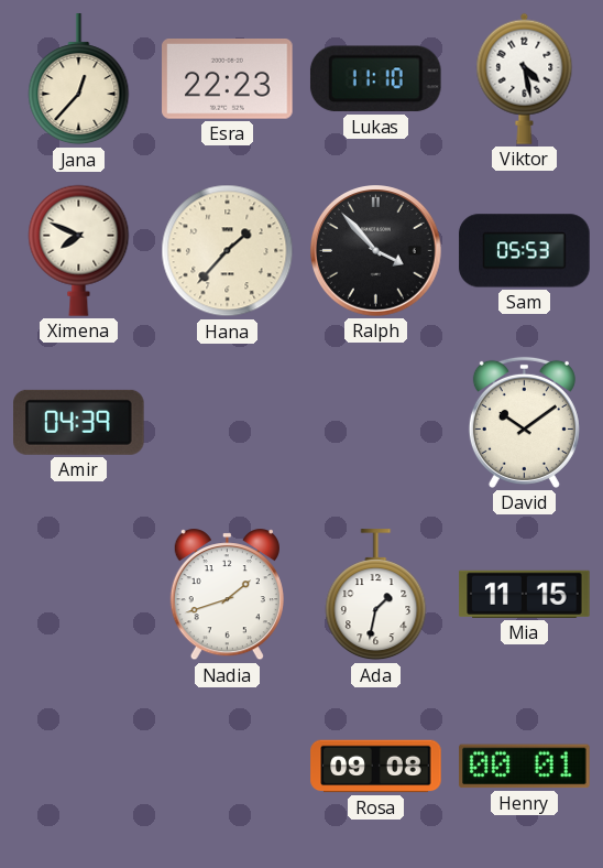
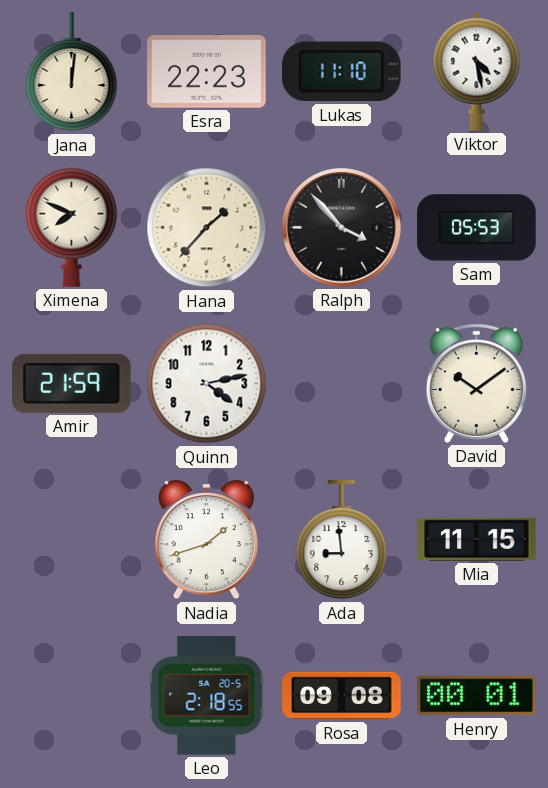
Jana: 12:37 -> 12:01
Amir: 04:39 -> 21:59
Quinn: none -> 4:13
Ada: 1:32 -> 8:59
Leo: none -> 2:18
